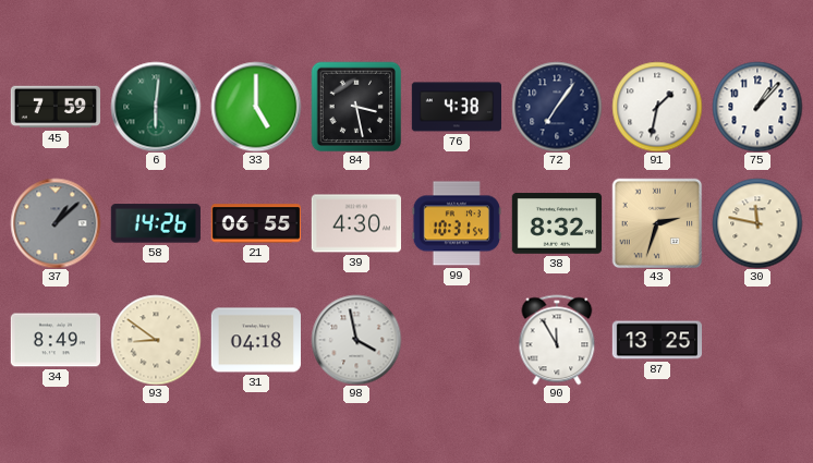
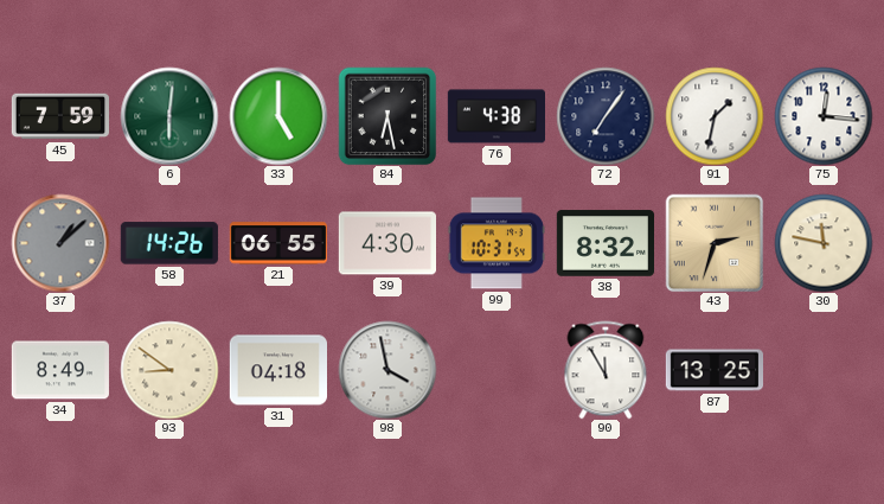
84: 3:28 -> 6:28
75: 1:07 -> 12:16
